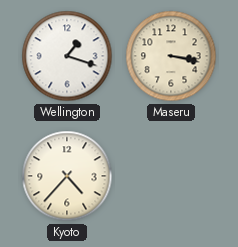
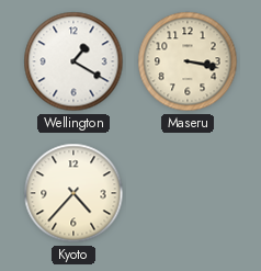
Wellington: 1:18 -> 1:20
